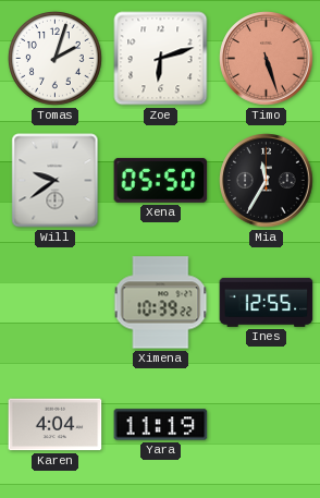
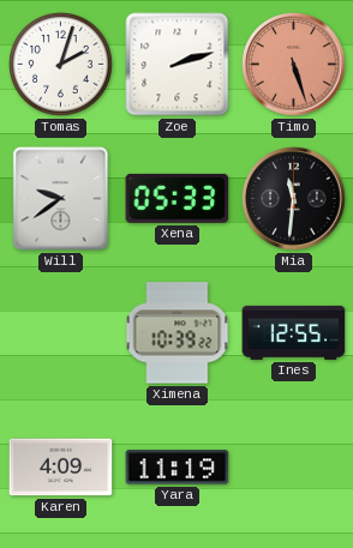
Zoe: 6:12 -> 2:12
Xena: 05:50 -> 05:33
Mia: 11:35 -> 11:31
Karen: 4:04 -> 4:09
